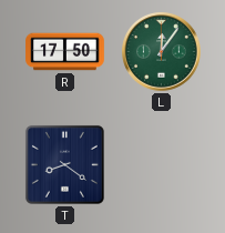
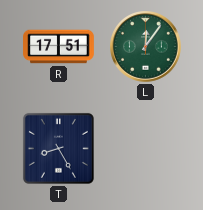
R: 17:50 -> 17:51
T: 8:21 -> 8:25
